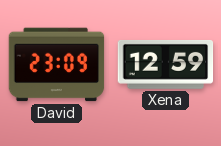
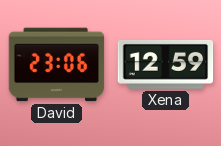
David: 23:09 -> 23:06
